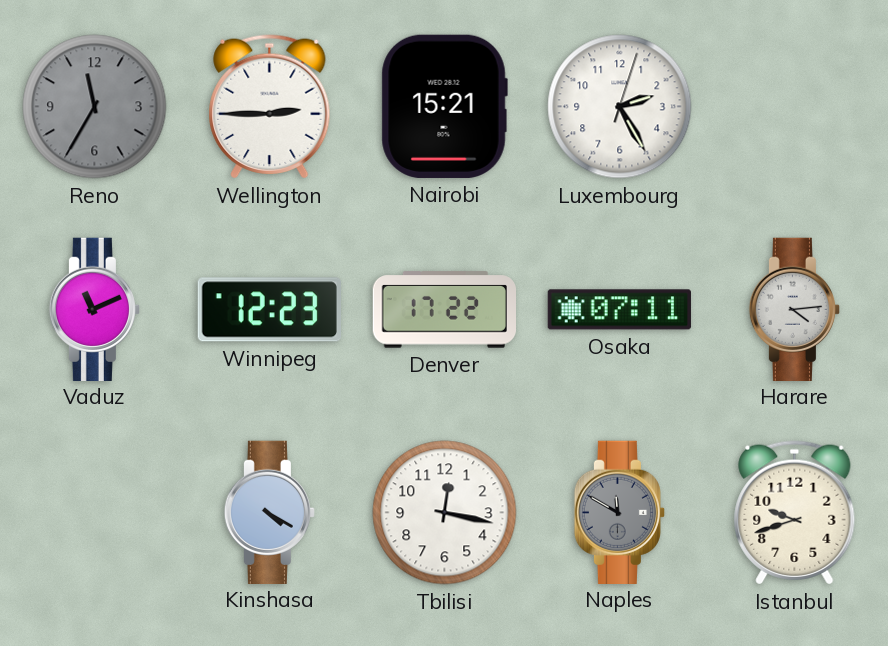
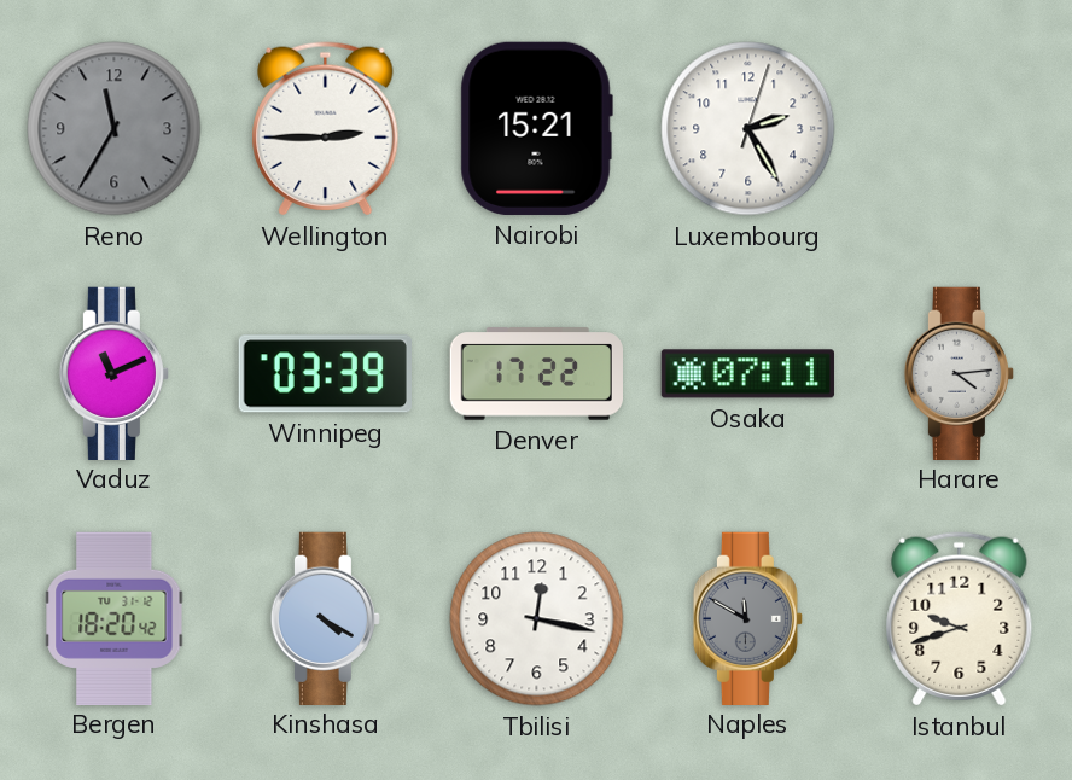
Winnipeg: 12:23 -> 03:39
Bergen: none -> 18:20
